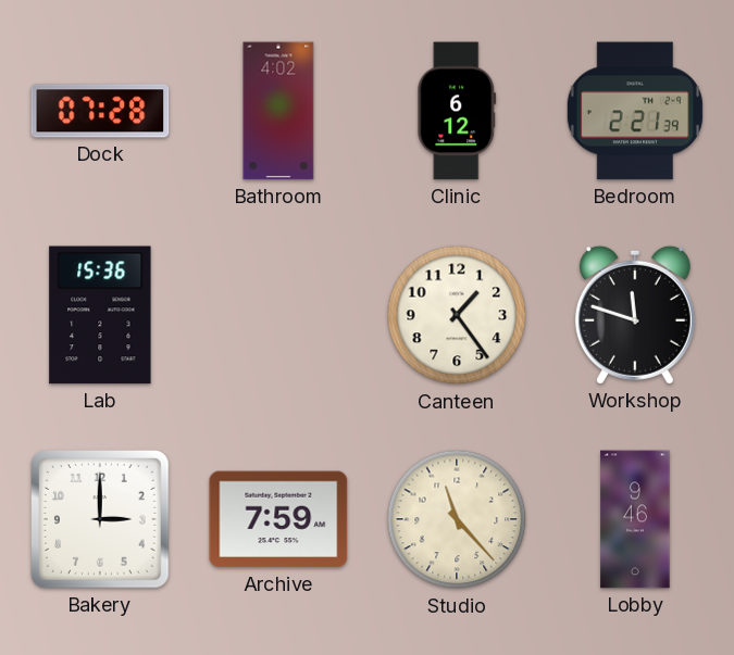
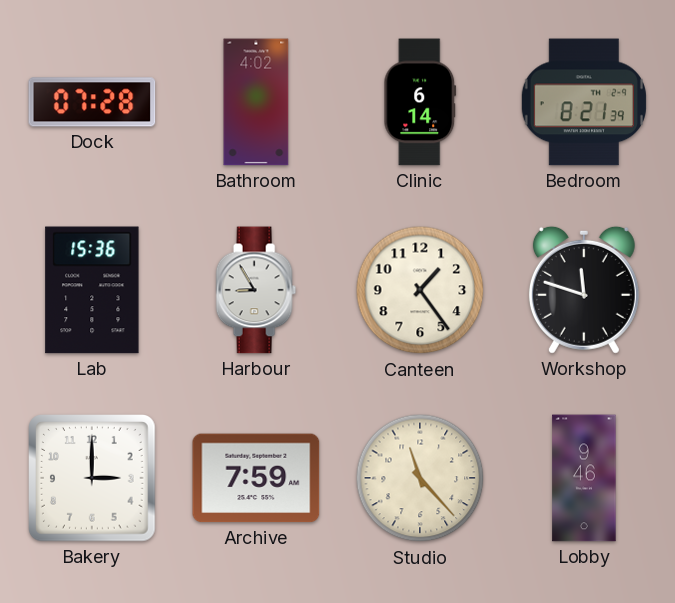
Clinic: 6:12 -> 6:14
Bedroom: 2:21 -> 8:21
Harbour: none -> 8:55
